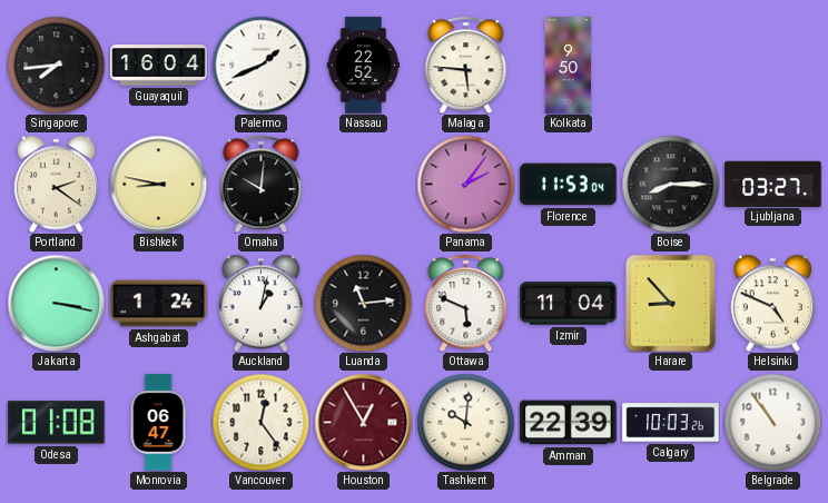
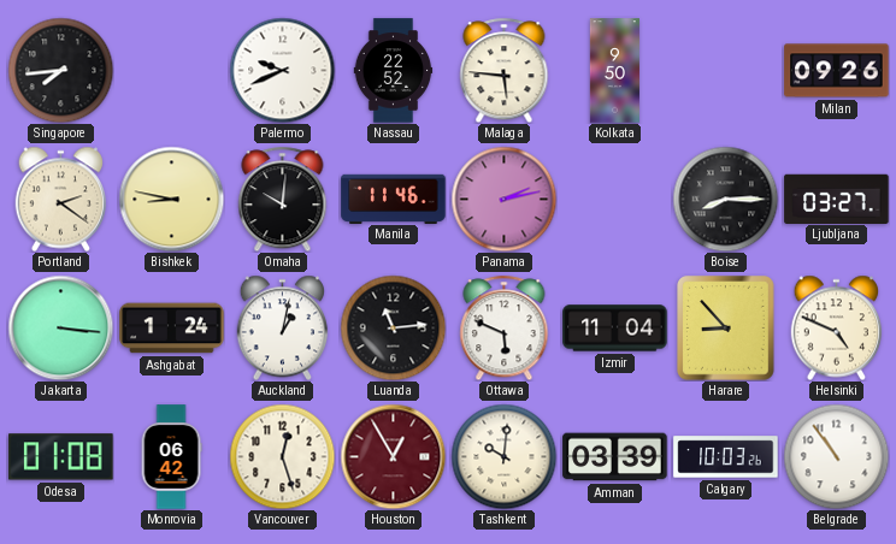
Guayaquil: 16:04 -> none
Palermo: 1:41 -> 9:41
Milan: none -> 09:26
Manila: none -> 11:46
Panama: 2:06 -> 2:13
Florence: 11:53 -> none
Jakarta: 3:17 -> 3:16
Monrovia: 06:47 -> 06:42
Vancouver: 12:24 -> 12:27
Amman: 22:39 -> 03:39
